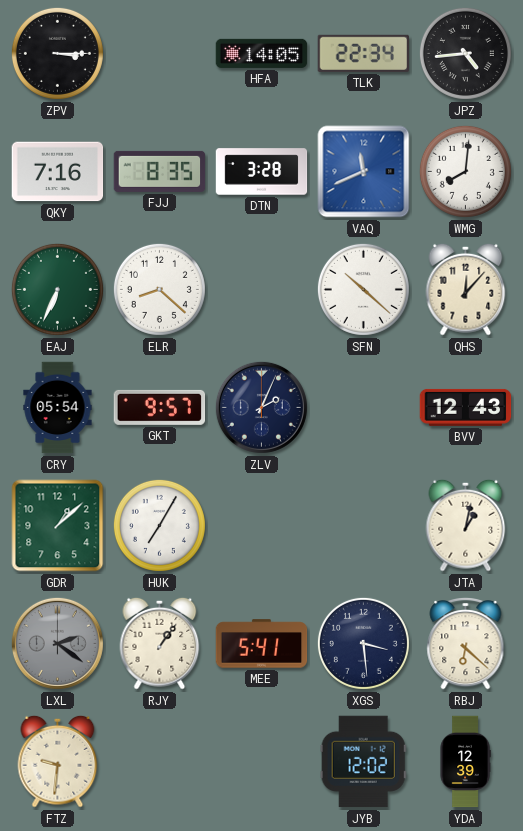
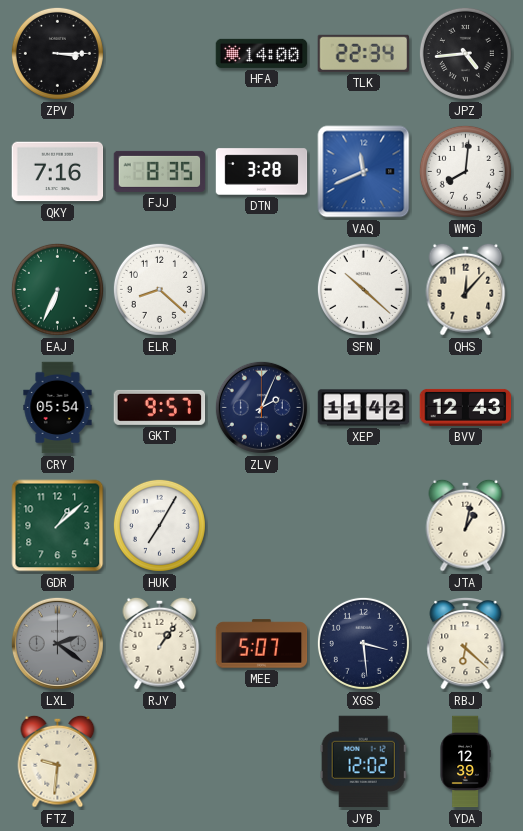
HFA: 14:05 -> 14:00
XEP: none -> 11:42
MEE: 5:41 -> 5:07
